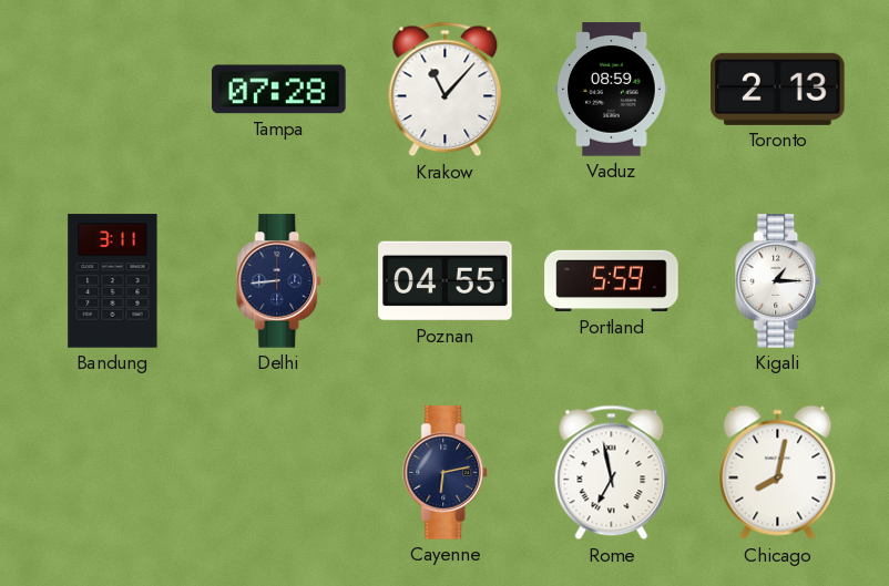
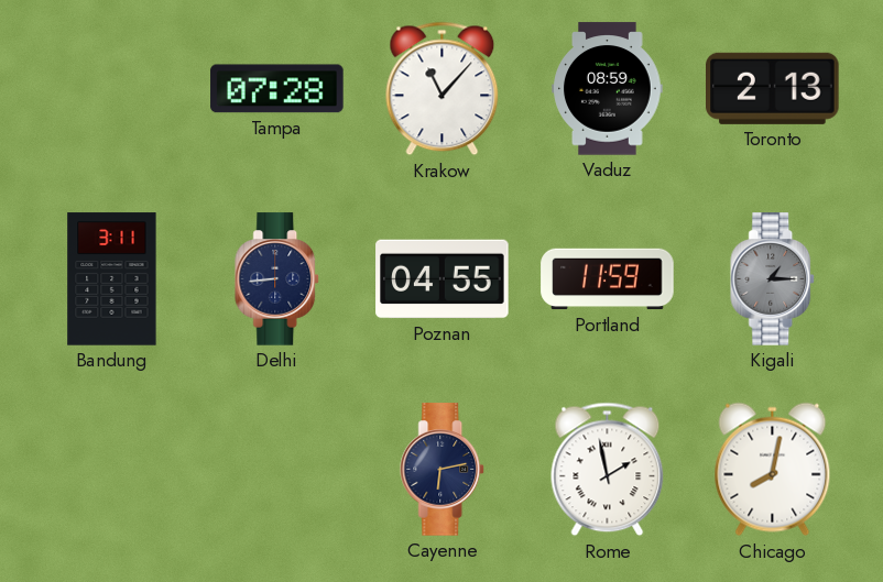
Portland: 5:59 -> 11:59
Kigali dial: white -> grey
Rome: 6:58 -> 1:58
